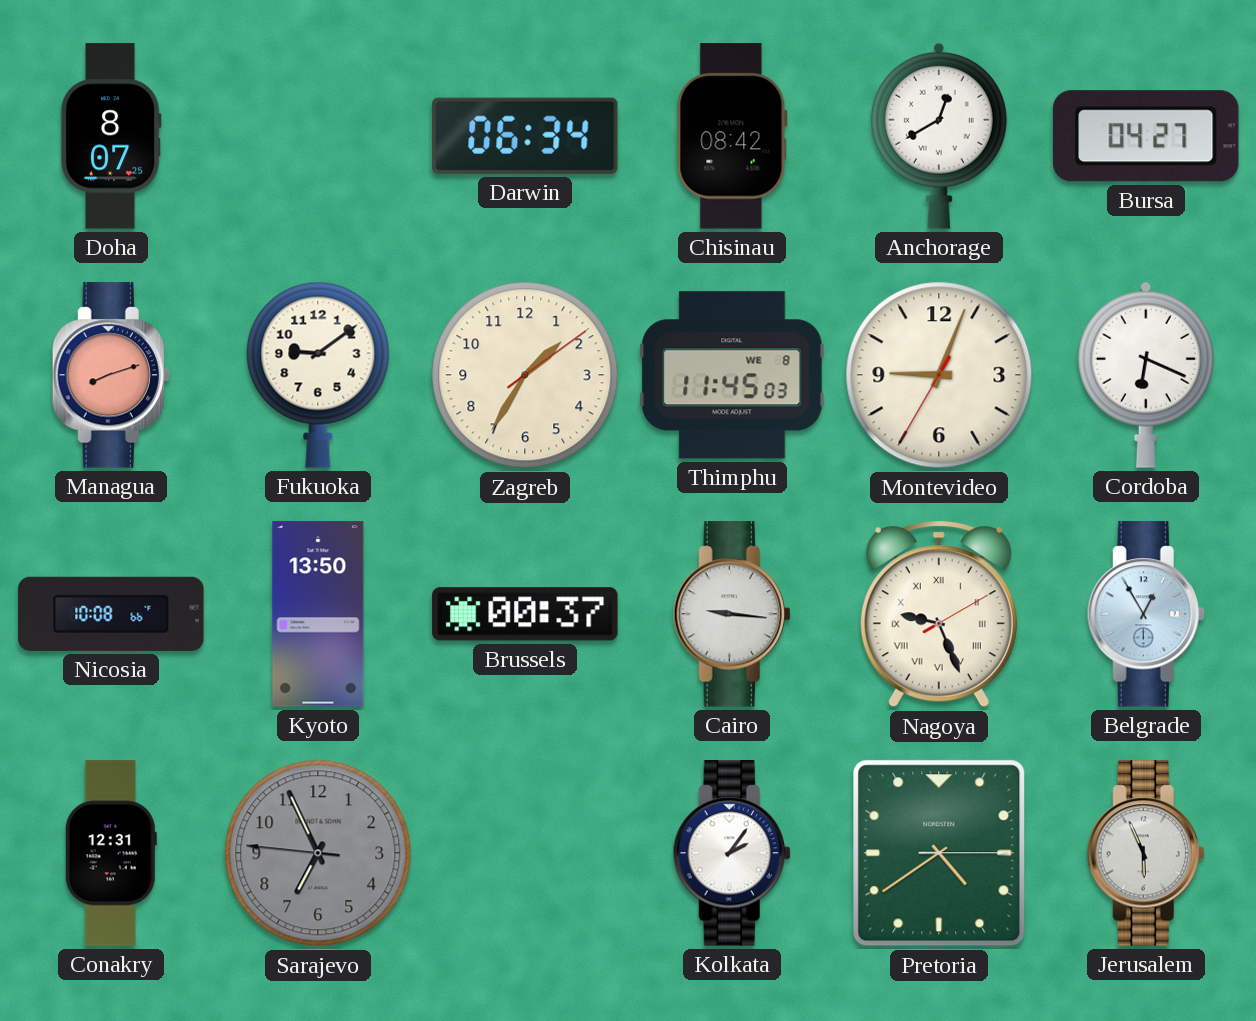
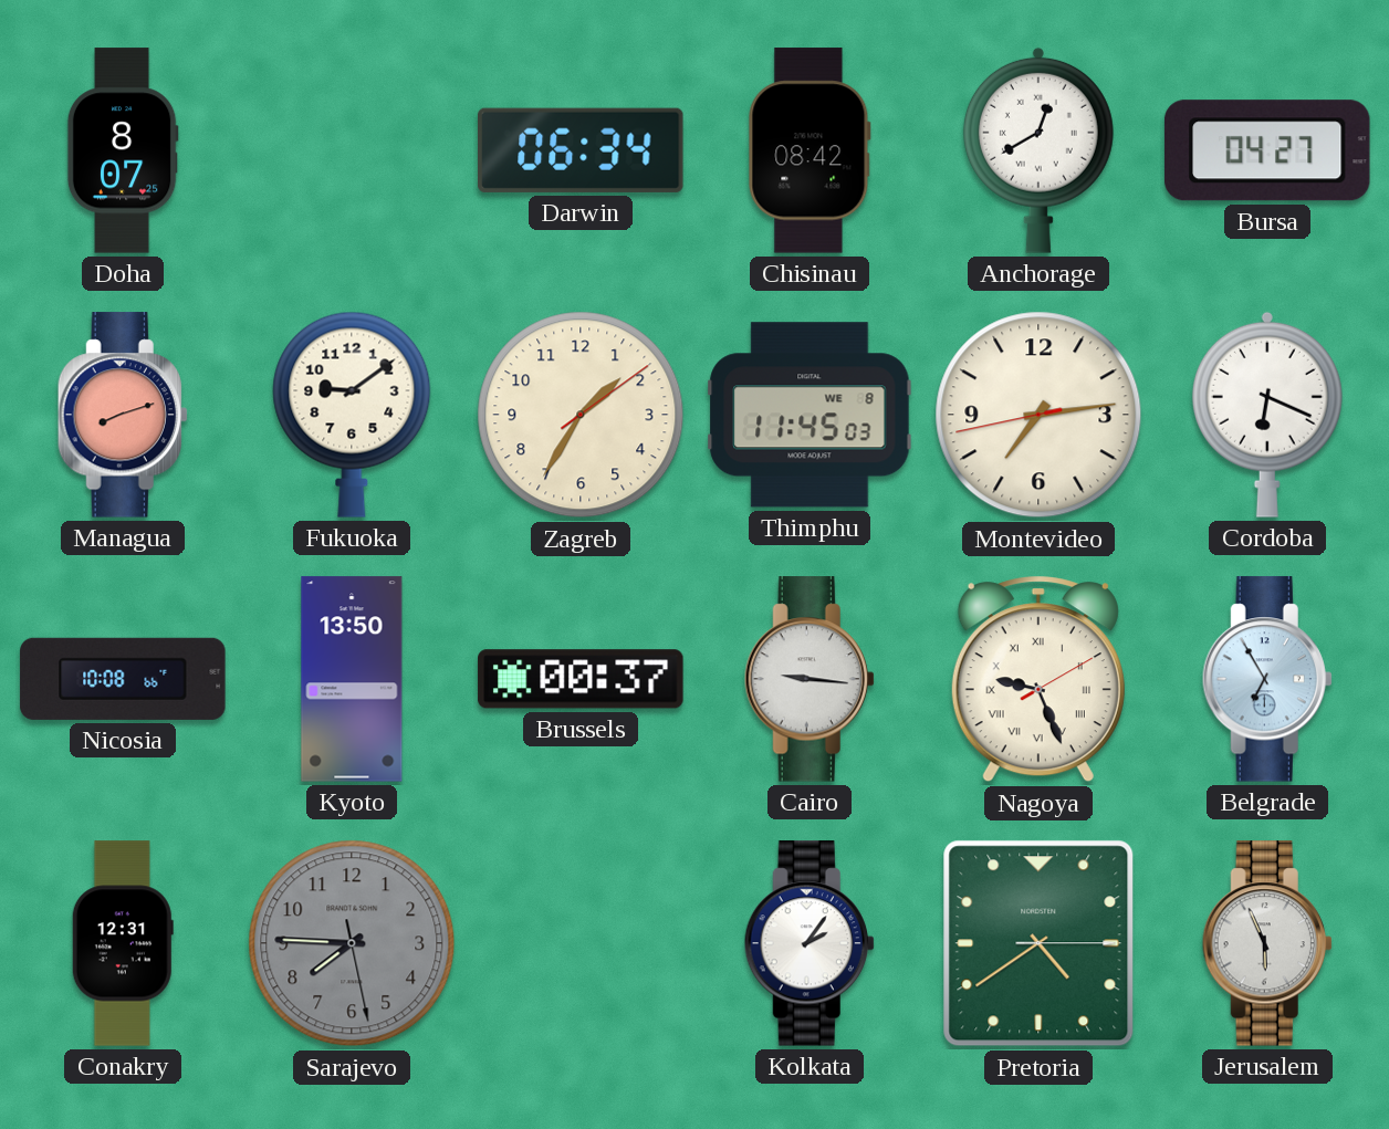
Montevideo: 9:03 -> 7:13
Belgrade: 12:55 -> 6:55
Sarajevo: 6:55 -> 7:45
